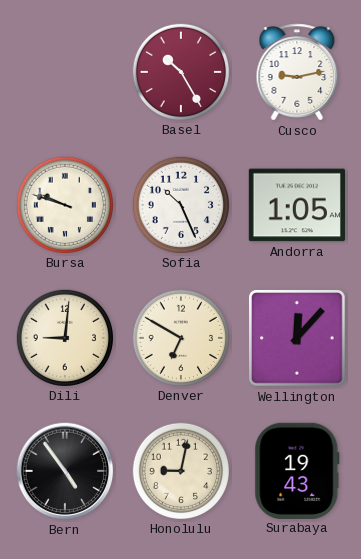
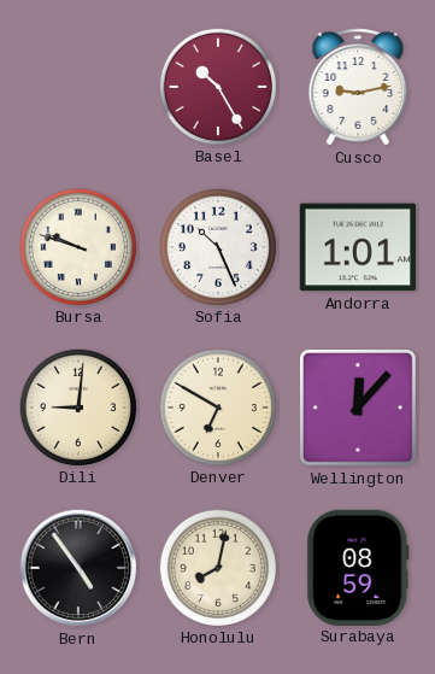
Andorra: 1:05 -> 1:01
Honolulu: 9:02 -> 8:02
Surabaya: 19:43 -> 08:59
